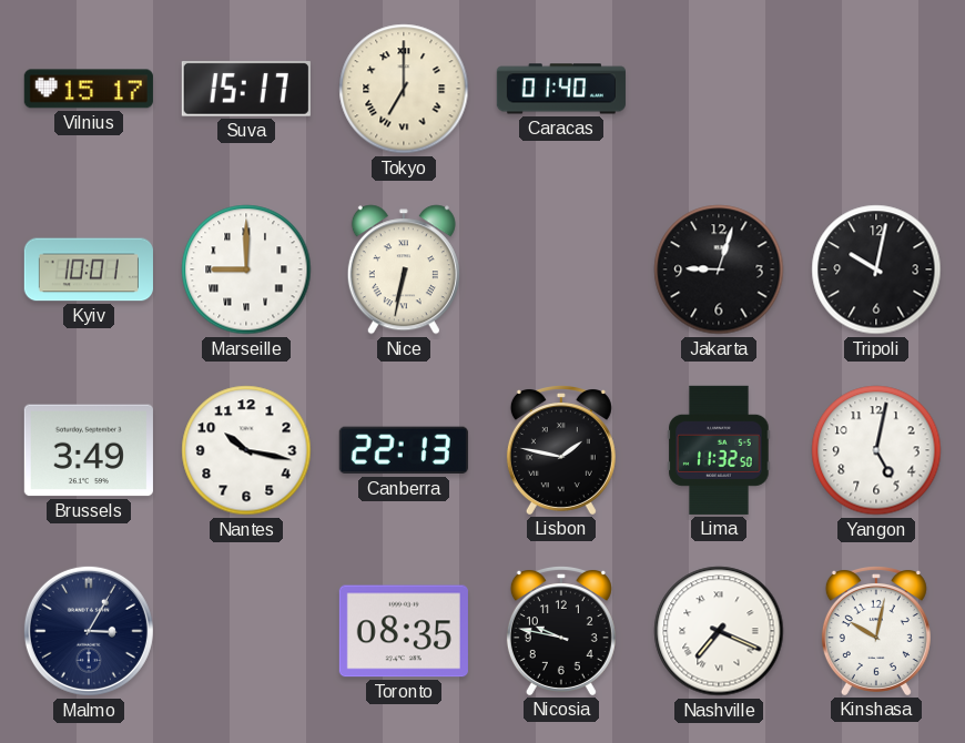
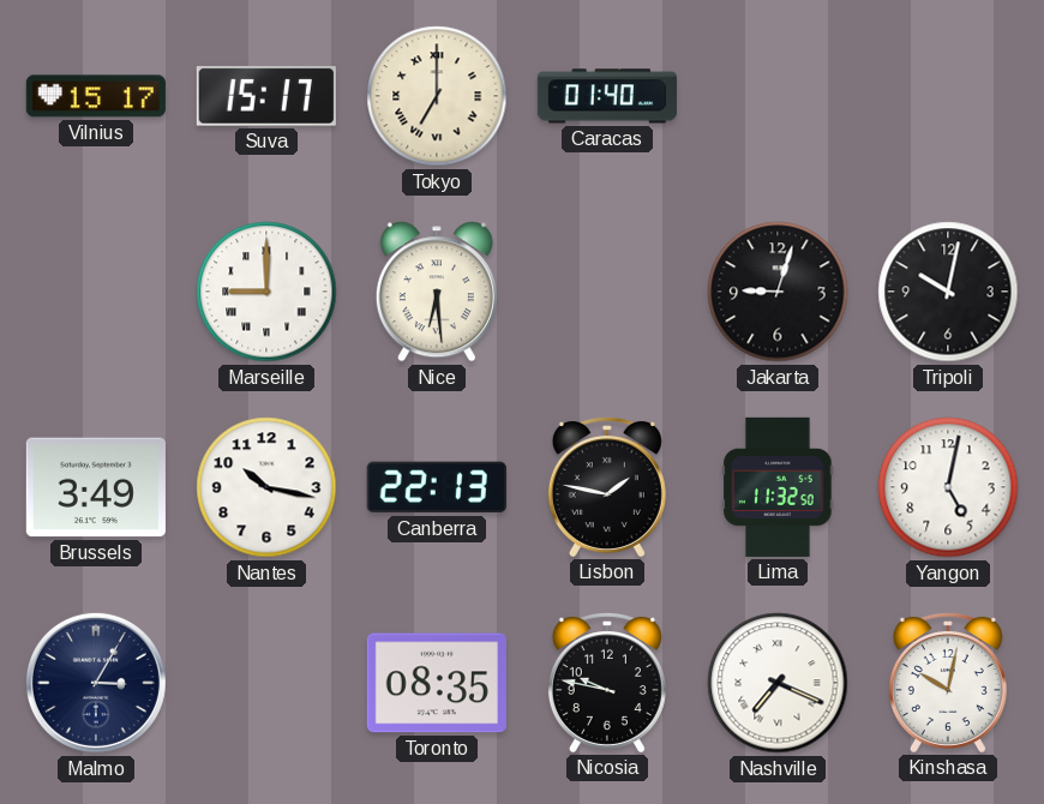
Kyiv: 10:01 -> none
Nice: 6:32 -> 6:29
